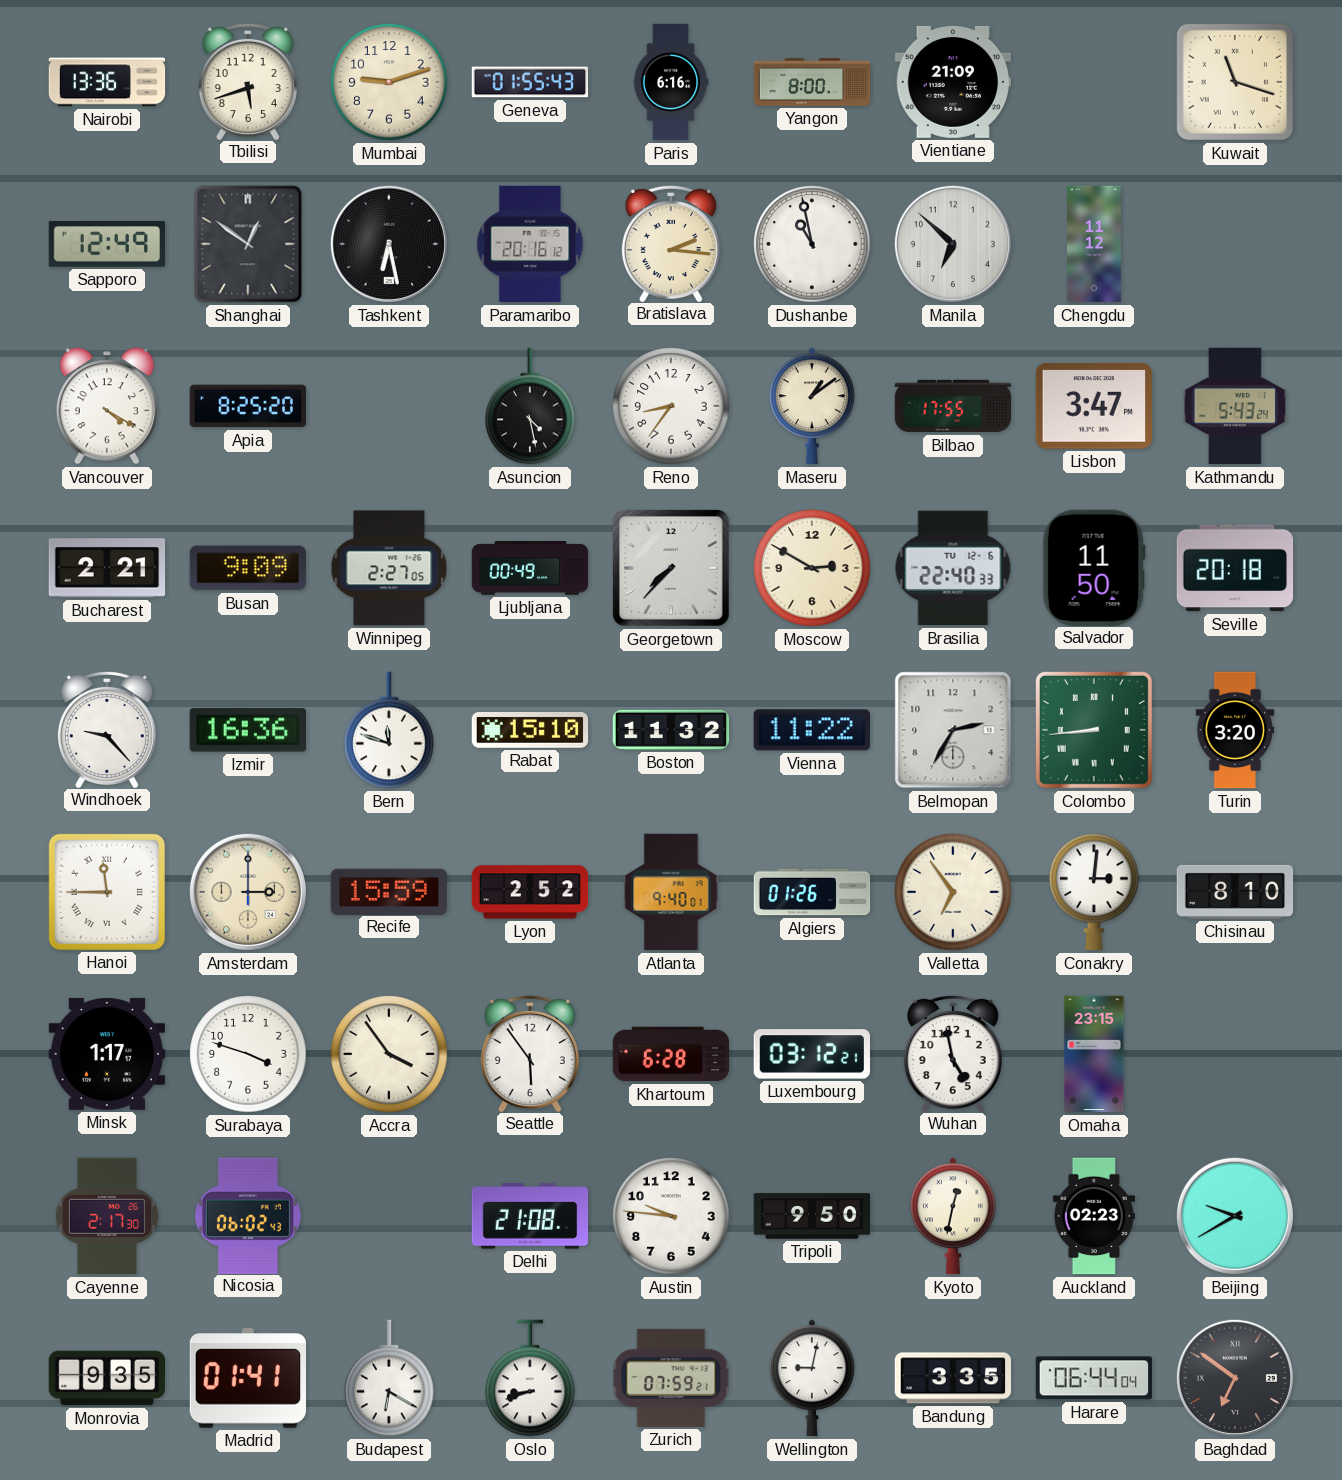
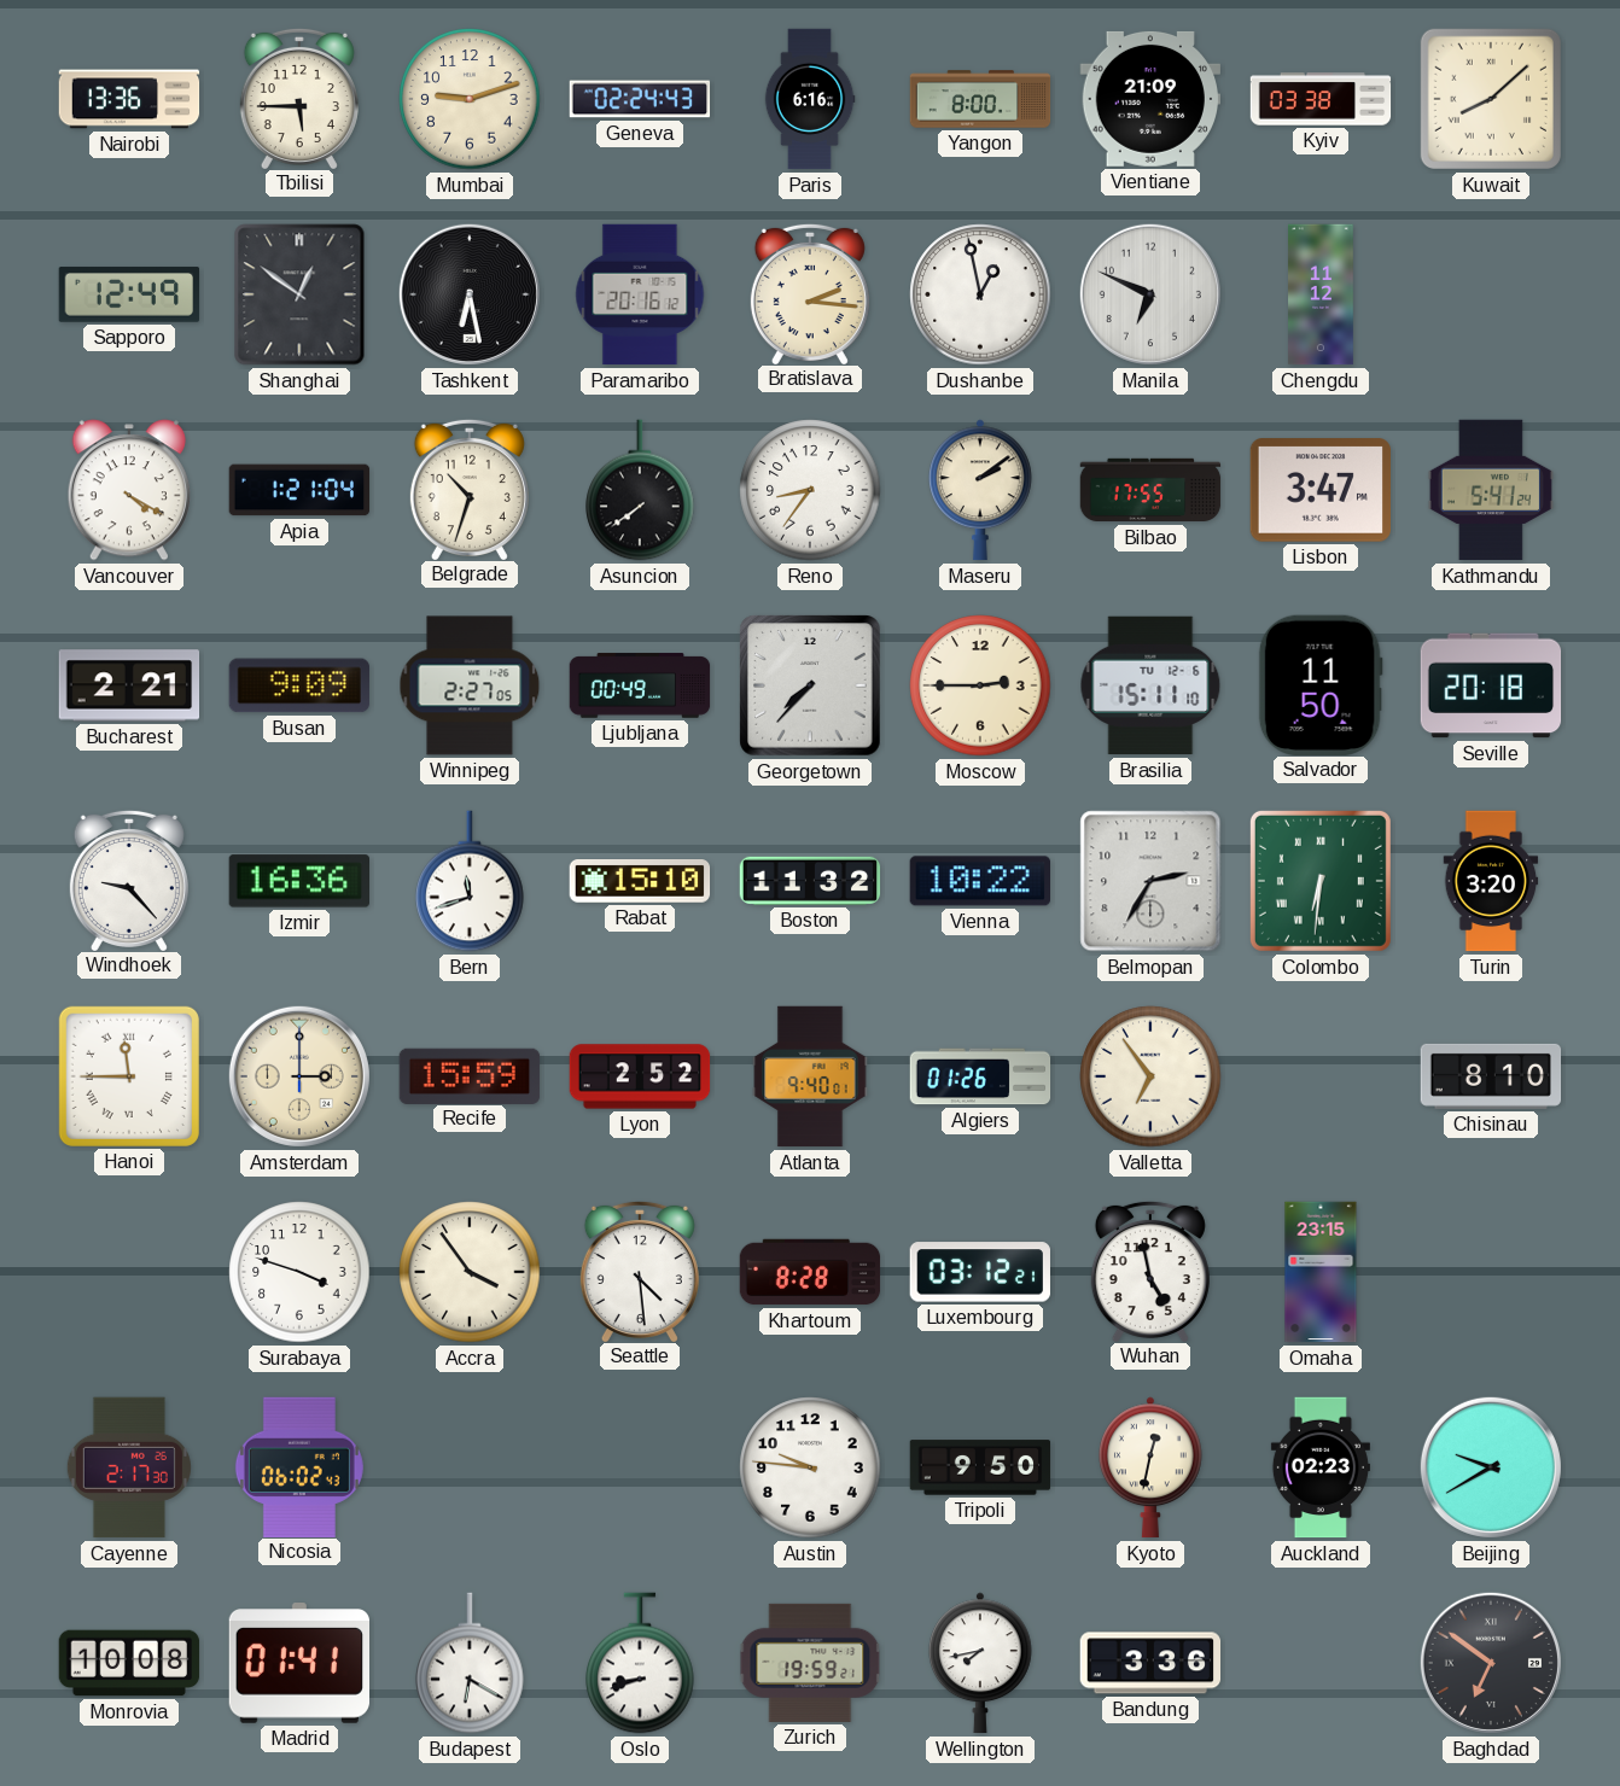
Tbilisi: 5:42 -> 5:45
Geneva: 01:55 -> 02:24
Kyiv: none -> 03:38
Kuwait: 11:18 -> 8:08
Dushanbe: 10:58 -> 12:58
Manila: 6:52 -> 6:49
Apia: 8:25 -> 1:21
Belgrade: none -> 10:33
Asuncion: 4:28 -> 7:39
Maseru: 1:09 -> 2:09
Kathmandu: 5:43 -> 5:41
Moscow: 2:50 -> 2:45
Brasilia: 22:40 -> 15:11
Bern: 11:48 -> 11:42
Vienna: 11:22 -> 10:22
Colombo: 8:44 -> 6:31
Conakry: 3:01 -> none
Minsk: 1:17 -> none
Seattle: 5:54 -> 4:29
Khartoum: 6:28 -> 8:28
Delhi: 21:08 -> none
Monrovia: 9:35 -> 10:08
Zurich: 07:59 -> 19:59
Wellington: 9:02 -> 7:43
Bandung: 3:35 -> 3:36
Harare: 06:44 -> none
